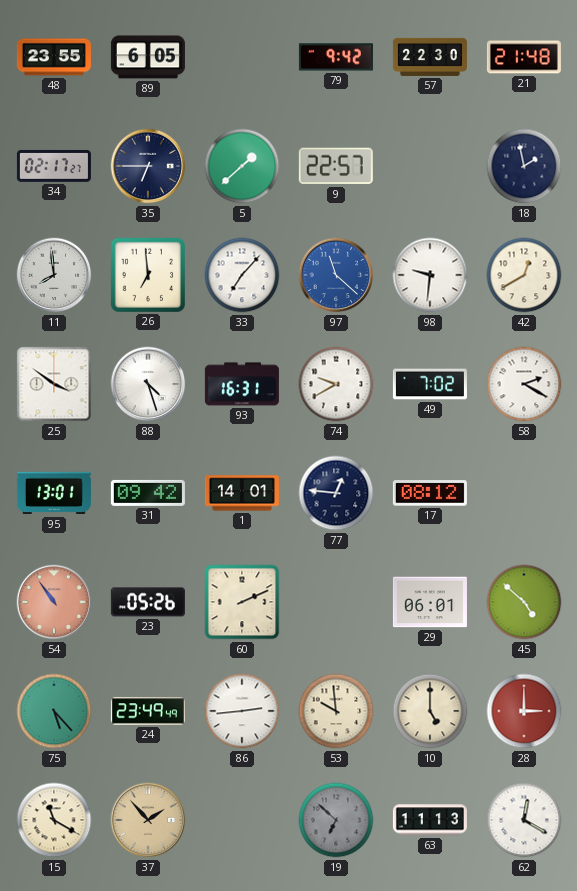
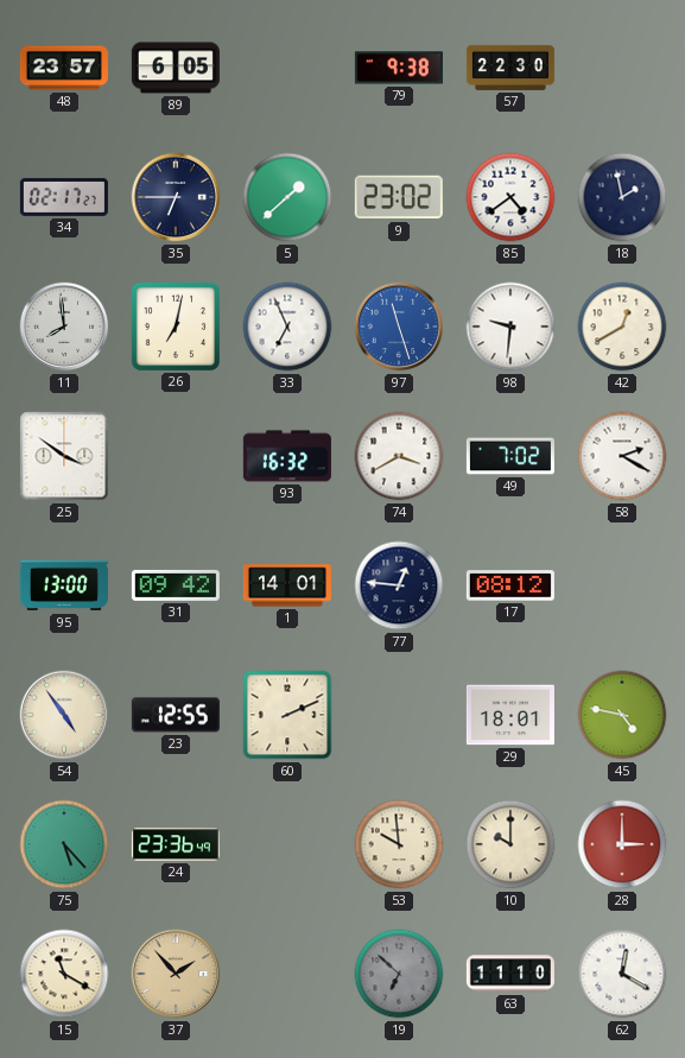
48: 23:55 -> 23:57
79: 9:42 -> 9:38
21: 21:48 -> none
9: 22:57 -> 23:02
85: none -> 4:39
26: 6:59 -> 7:02
33: 7:07 -> 6:56
97: 11:22 -> 11:27
88: 4:27 -> none
93: 16:31 -> 16:32
74: 9:40 -> 3:40
95: 13:01 -> 13:00
54: 10:54 -> 4:54
54 dial: salmon -> cream
23: 05:26 -> 12:55
29: 06:01 -> 18:01
45: 4:52 -> 4:47
24: 23:49 -> 23:36
86: 2:44 -> none
10: 5:00 -> 10:00
63: 11:13 -> 11:10
